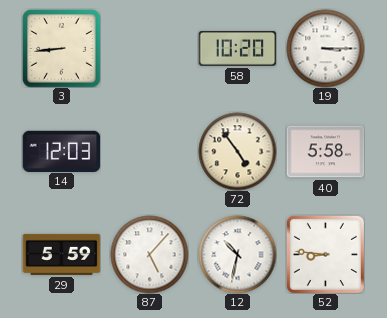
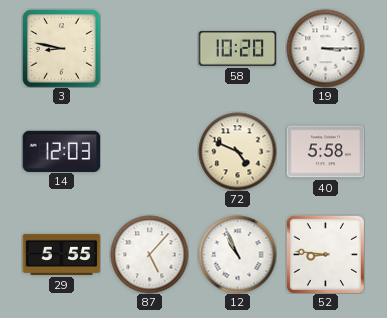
3: 8:44 -> 8:47
72: 4:54 -> 4:49
29: 5:59 -> 5:55
12: 10:32 -> 10:56
